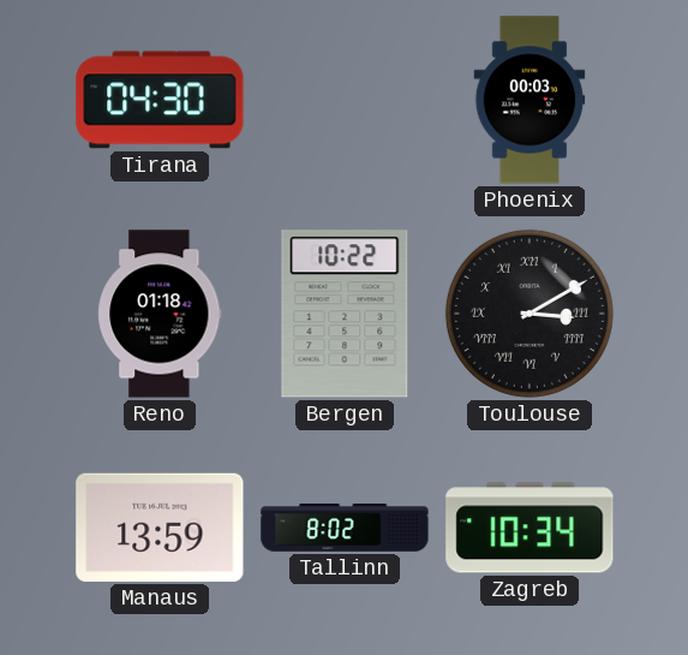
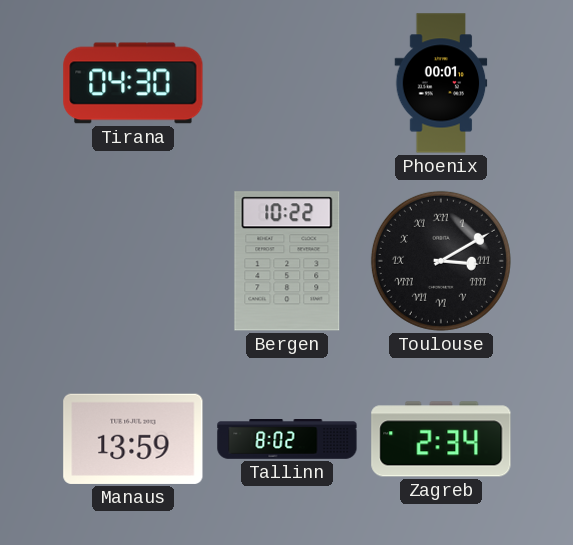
Phoenix: 00:03 -> 00:01
Reno: 01:18 -> none
Zagreb: 10:34 -> 2:34
